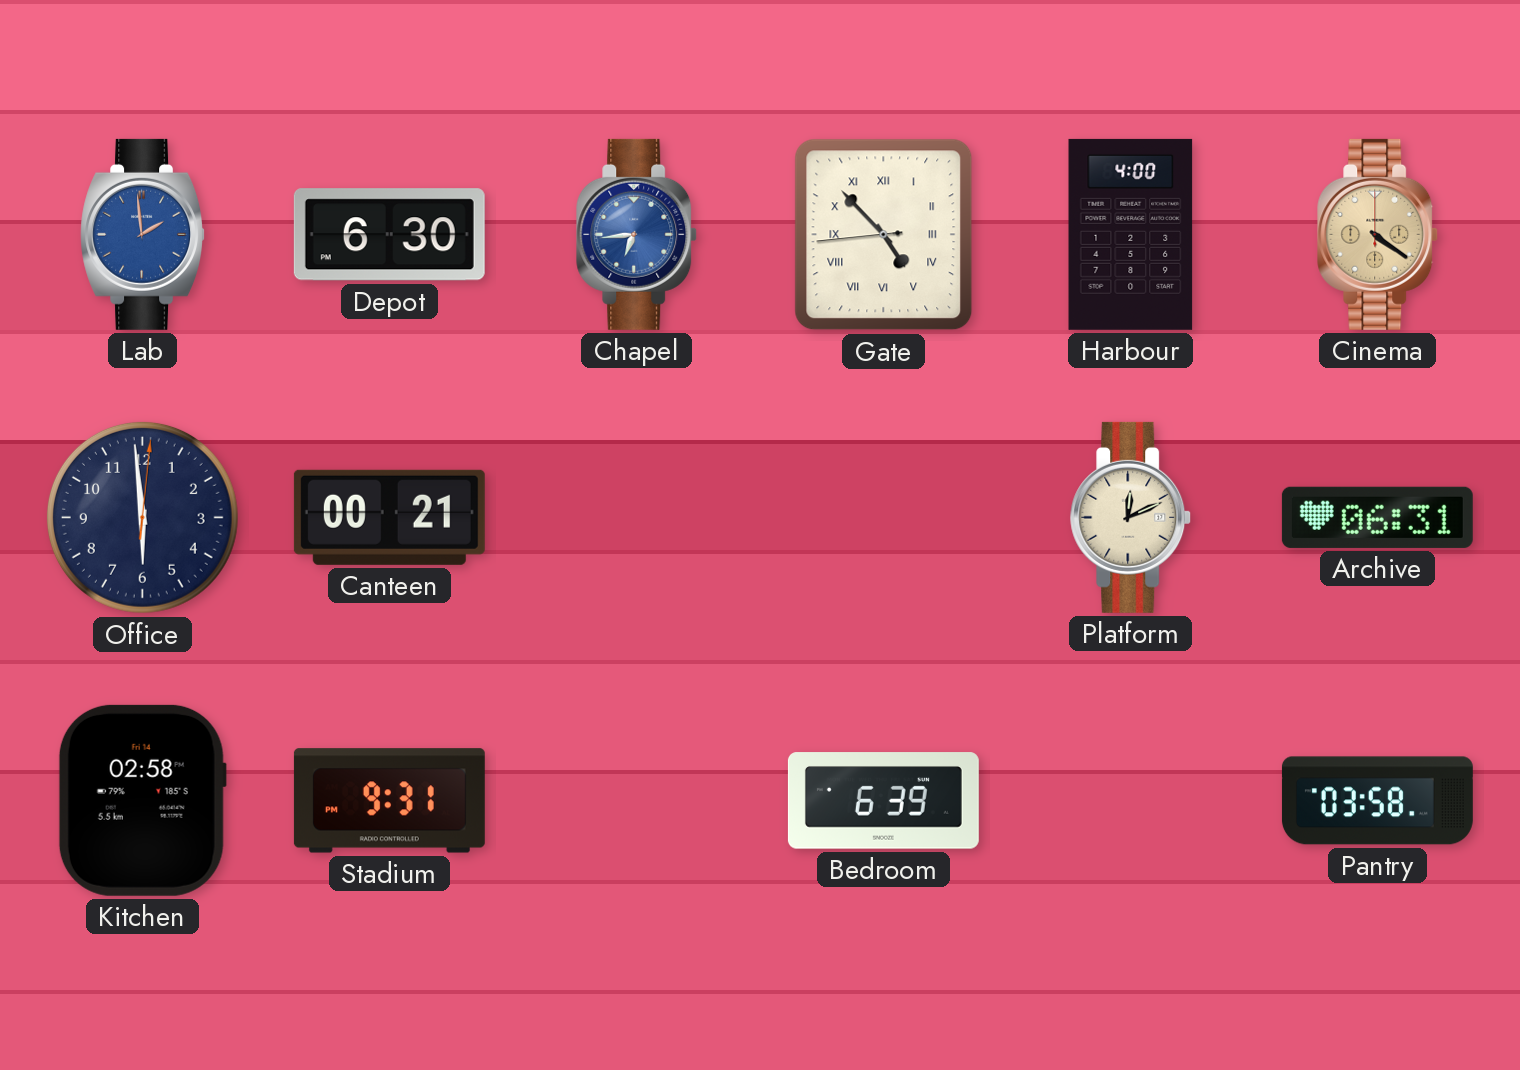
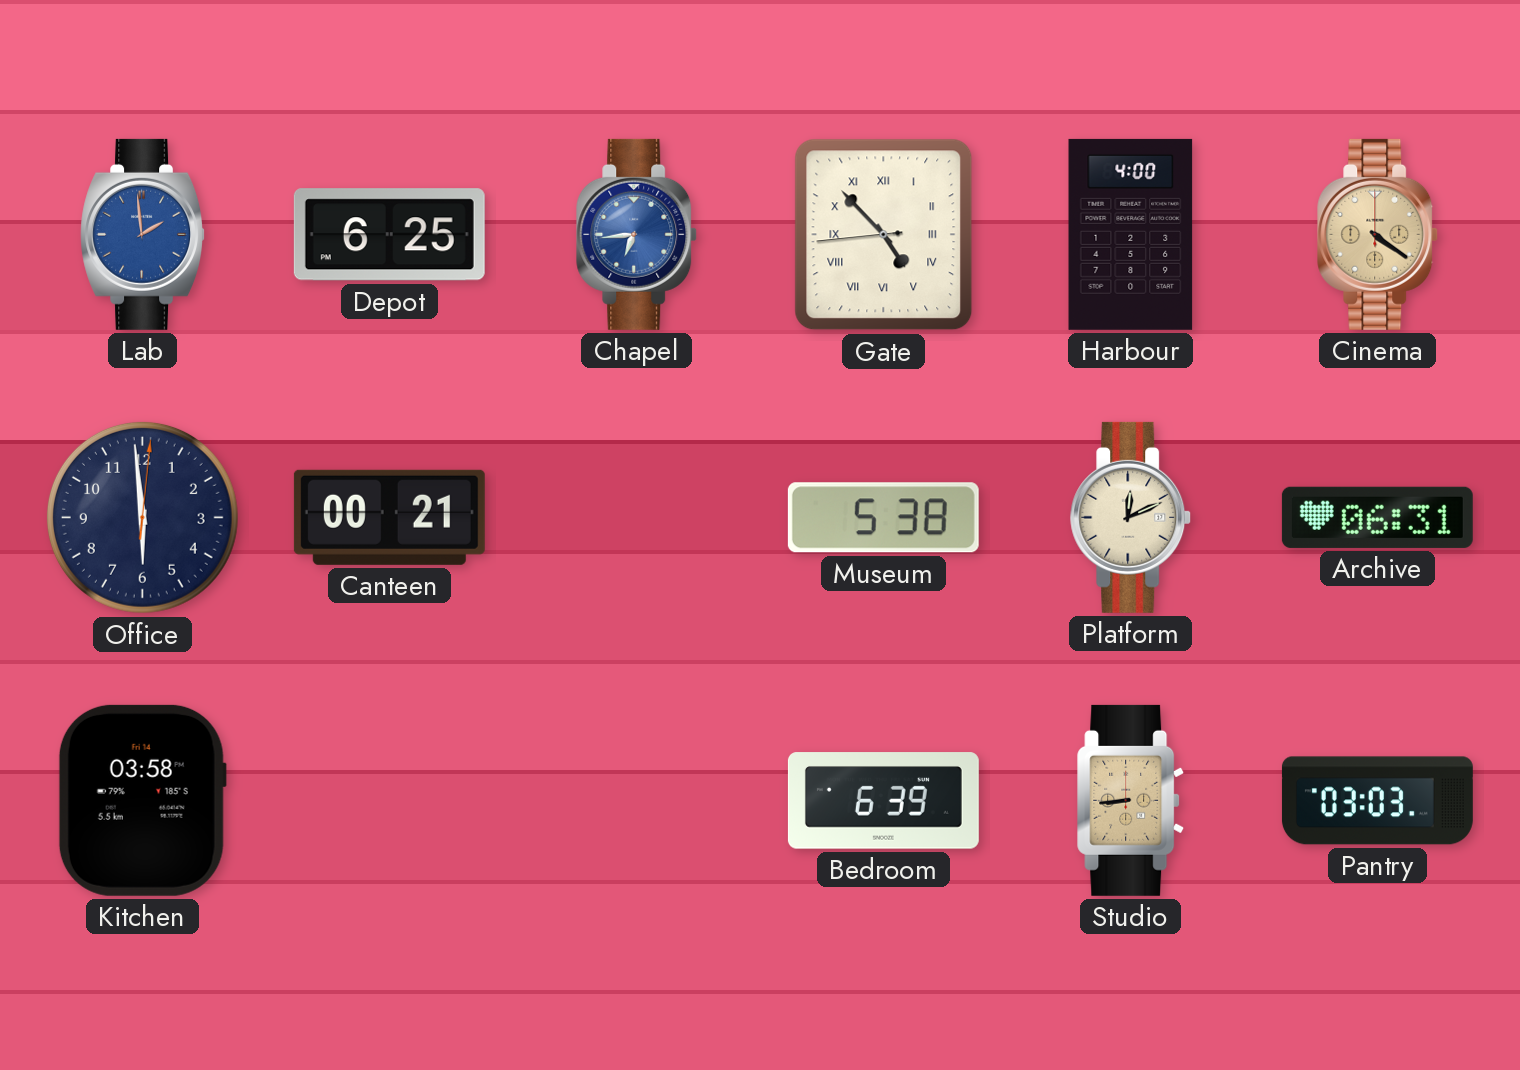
Depot: 6:30 -> 6:25
Museum: none -> 5:38
Kitchen: 02:58 -> 03:58
Stadium: 9:31 -> none
Studio: none -> 8:44
Pantry: 03:58 -> 03:03
